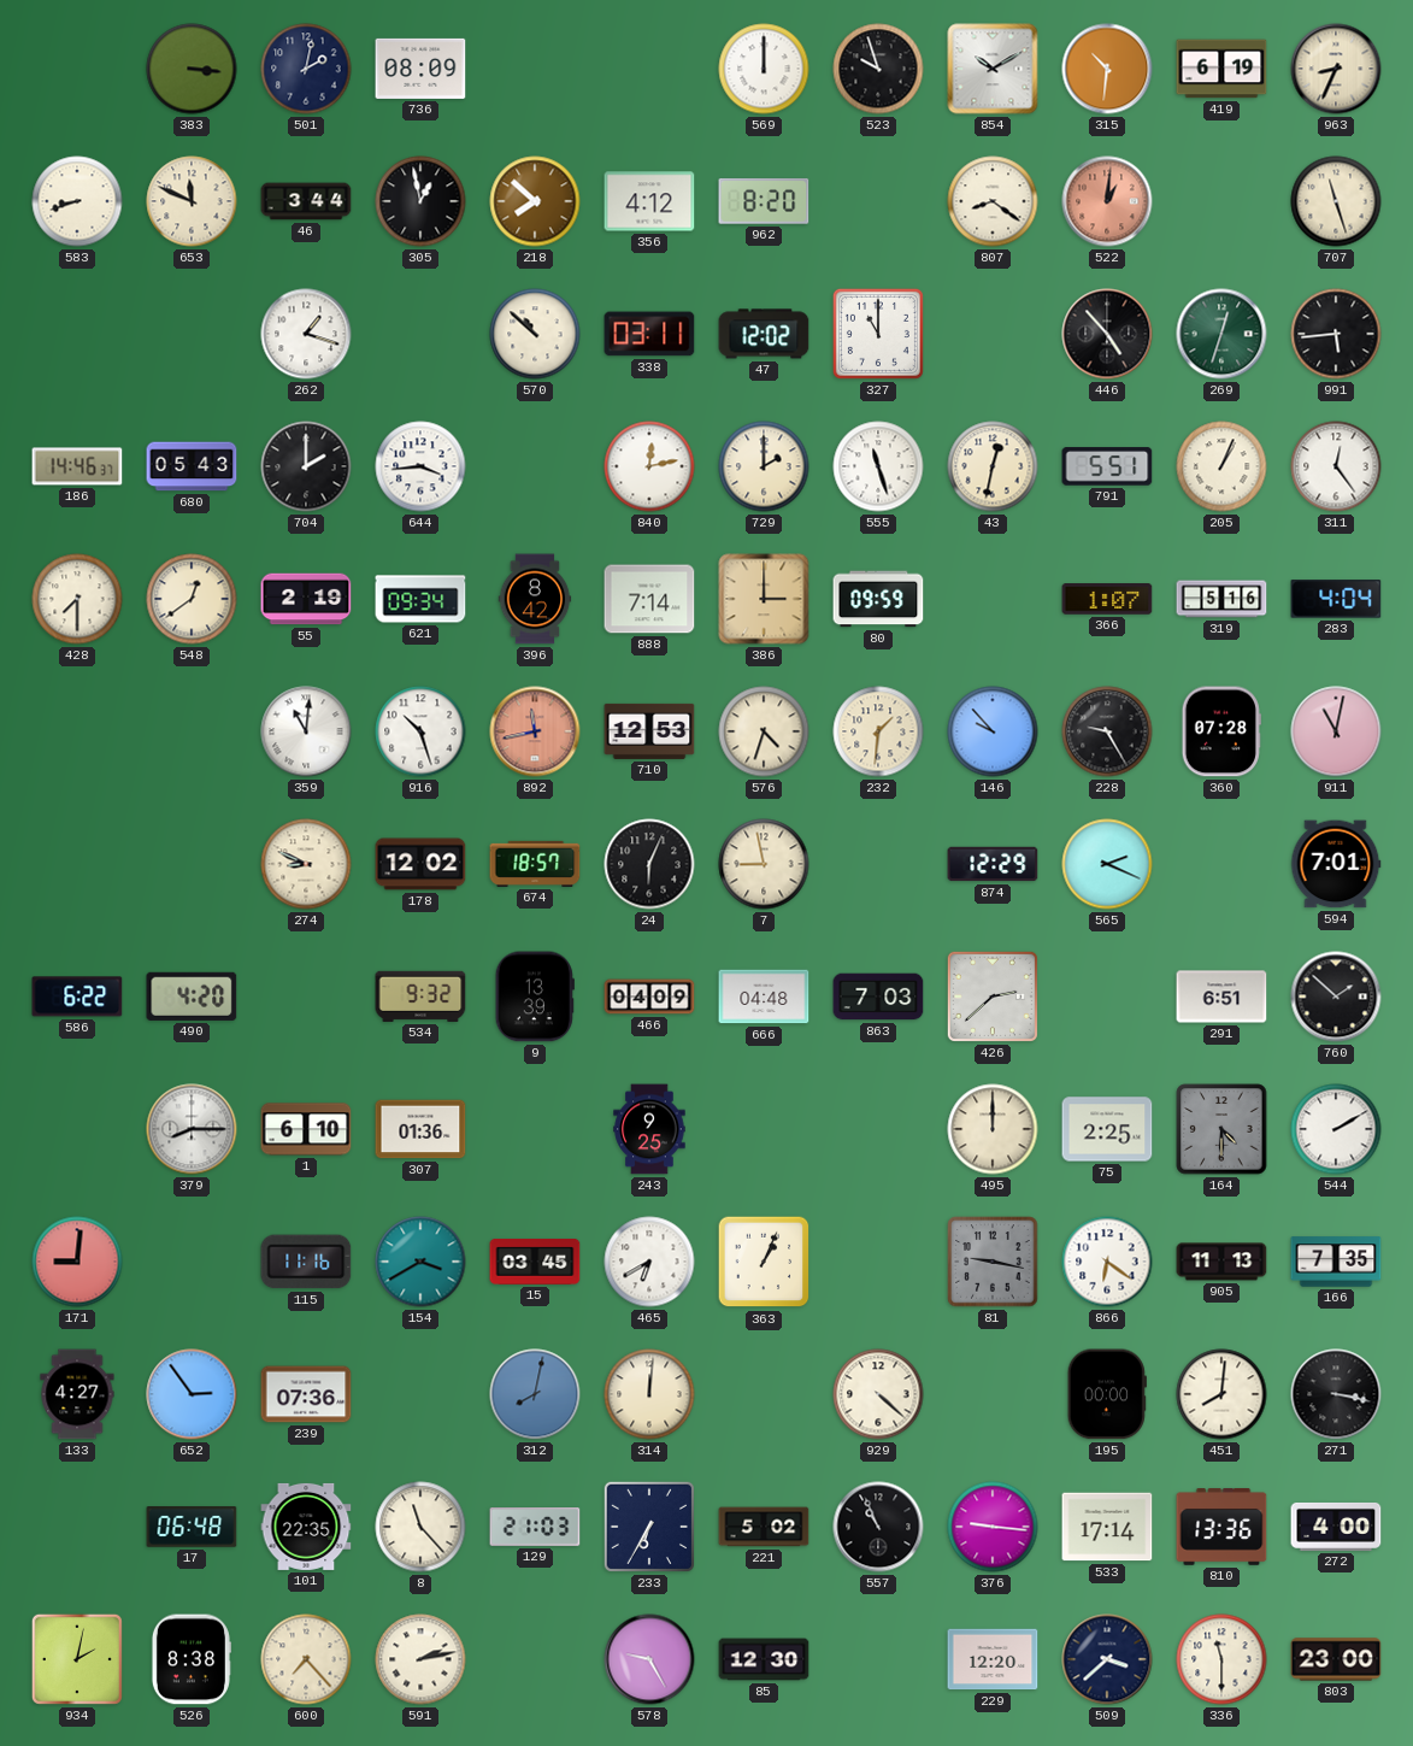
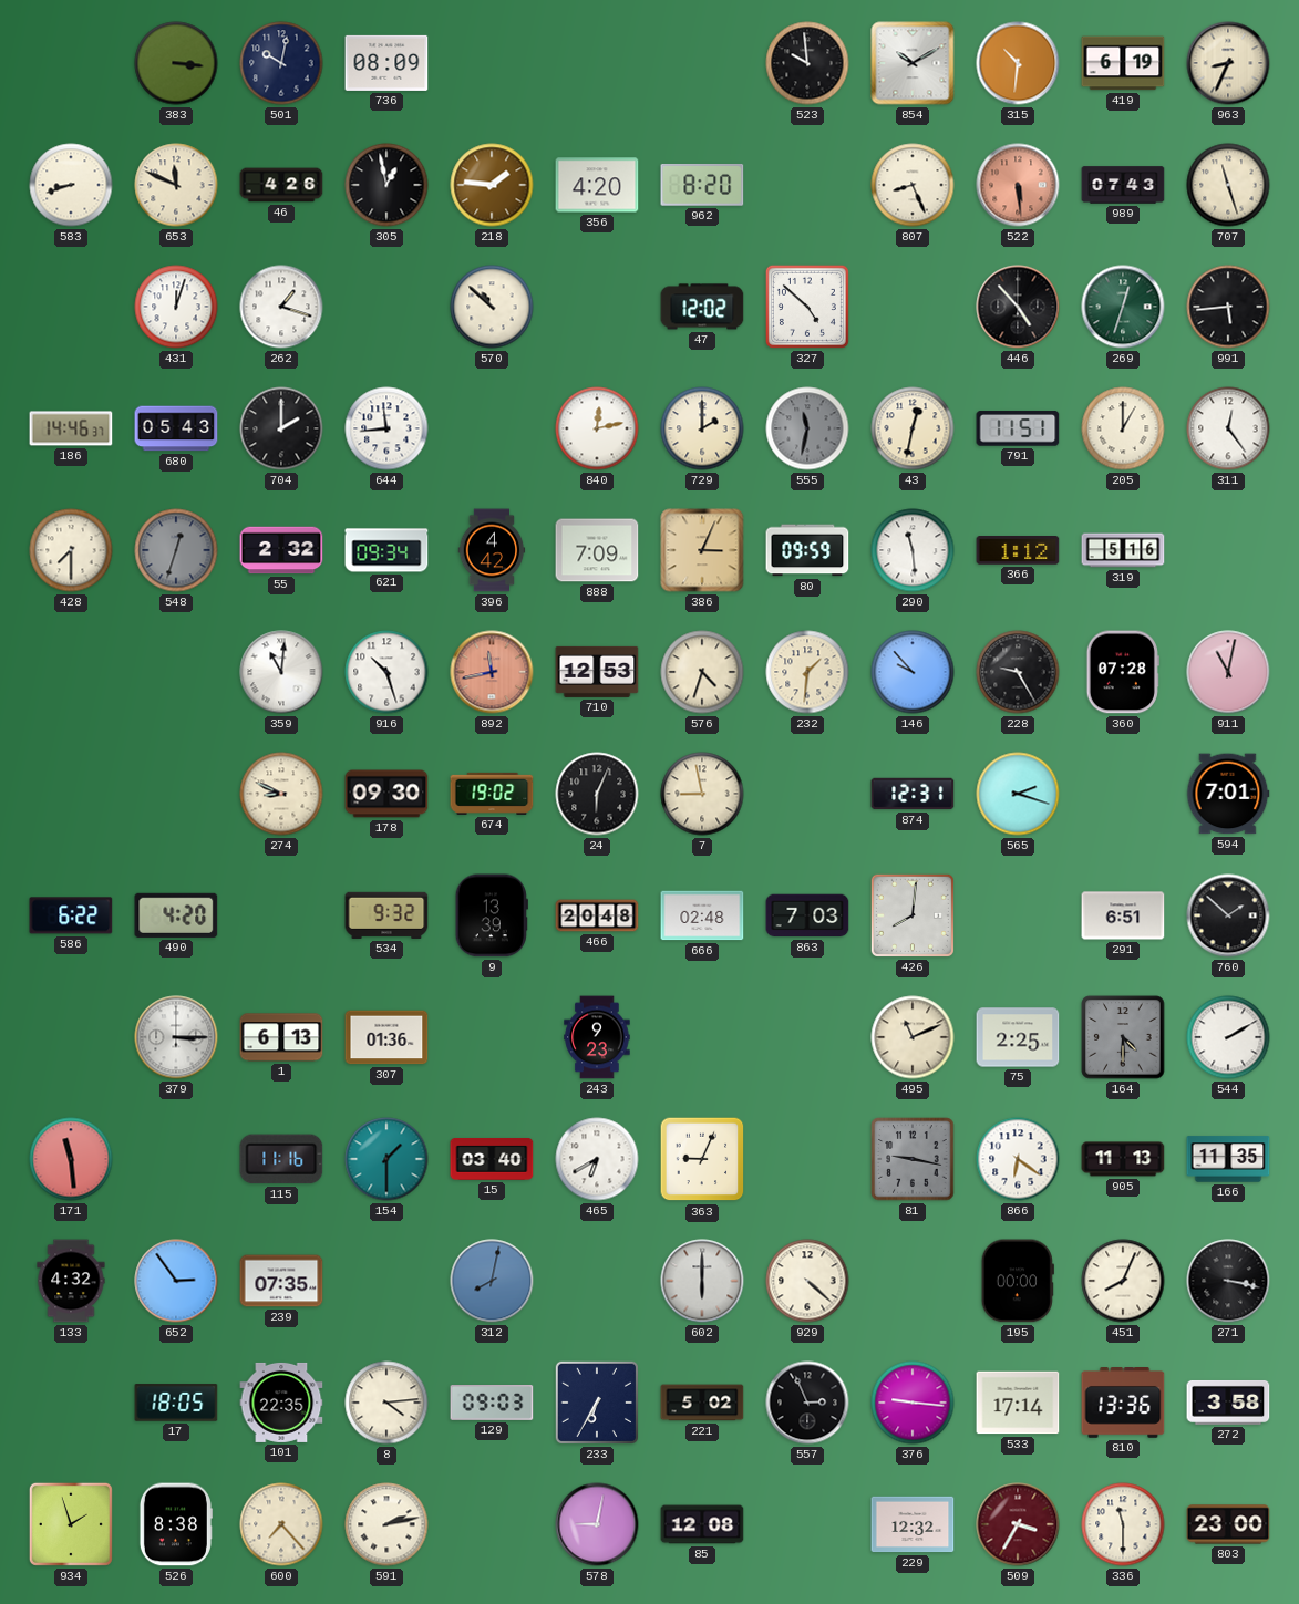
501: 2:02 -> 10:02
569: 12:00 -> none
523: 9:57 -> 9:59
46: 3:44 -> 4:26
218: 7:52 -> 1:46
356: 4:12 -> 4:20
807: 8:21 -> 8:26
522: 1:01 -> 5:29
989: none -> 07:43
431: none -> 12:03
338: 03:11 -> none
327: 11:00 -> 4:52
644: 3:44 -> 11:44
555: 11:27 -> 11:32
555 dial: white -> grey
791: 5:51 -> 11:51
205: 1:04 -> 1:00
548: 12:39 -> 12:33
548 dial: cream -> grey
55: 2:19 -> 2:32
396: 8:42 -> 4:42
888: 7:14 -> 7:09
386: 3:00 -> 3:04
290: none -> 11:29
366: 1:07 -> 1:12
283: 4:04 -> none
178: 12:02 -> 09:30
674: 18:57 -> 19:02
874: 12:29 -> 12:31
565: 2:19 -> 2:18
466: 04:09 -> 20:48
666: 04:48 -> 02:48
426: 2:38 -> 8:01
379: 8:15 -> 3:15
1: 6:10 -> 6:13
243: 9:25 -> 9:23
495: 12:00 -> 11:11
171: 9:01 -> 11:29
154: 3:40 -> 1:30
15: 03:45 -> 03:40
363: 1:04 -> 9:04
166: 7:35 -> 11:35
133: 4:27 -> 4:32
239: 07:36 -> 07:35
314: 12:01 -> none
602: none -> 6:00
451: 8:01 -> 8:04
17: 06:48 -> 18:05
8: 11:23 -> 4:14
129: 21:03 -> 09:03
557: 10:56 -> 2:56
272: 4:00 -> 3:58
934: 2:02 -> 1:57
578: 9:25 -> 9:02
85: 12:30 -> 12:08
229: 12:20 -> 12:32
509: 3:38 -> 3:35
509 dial: navy -> burgundy
